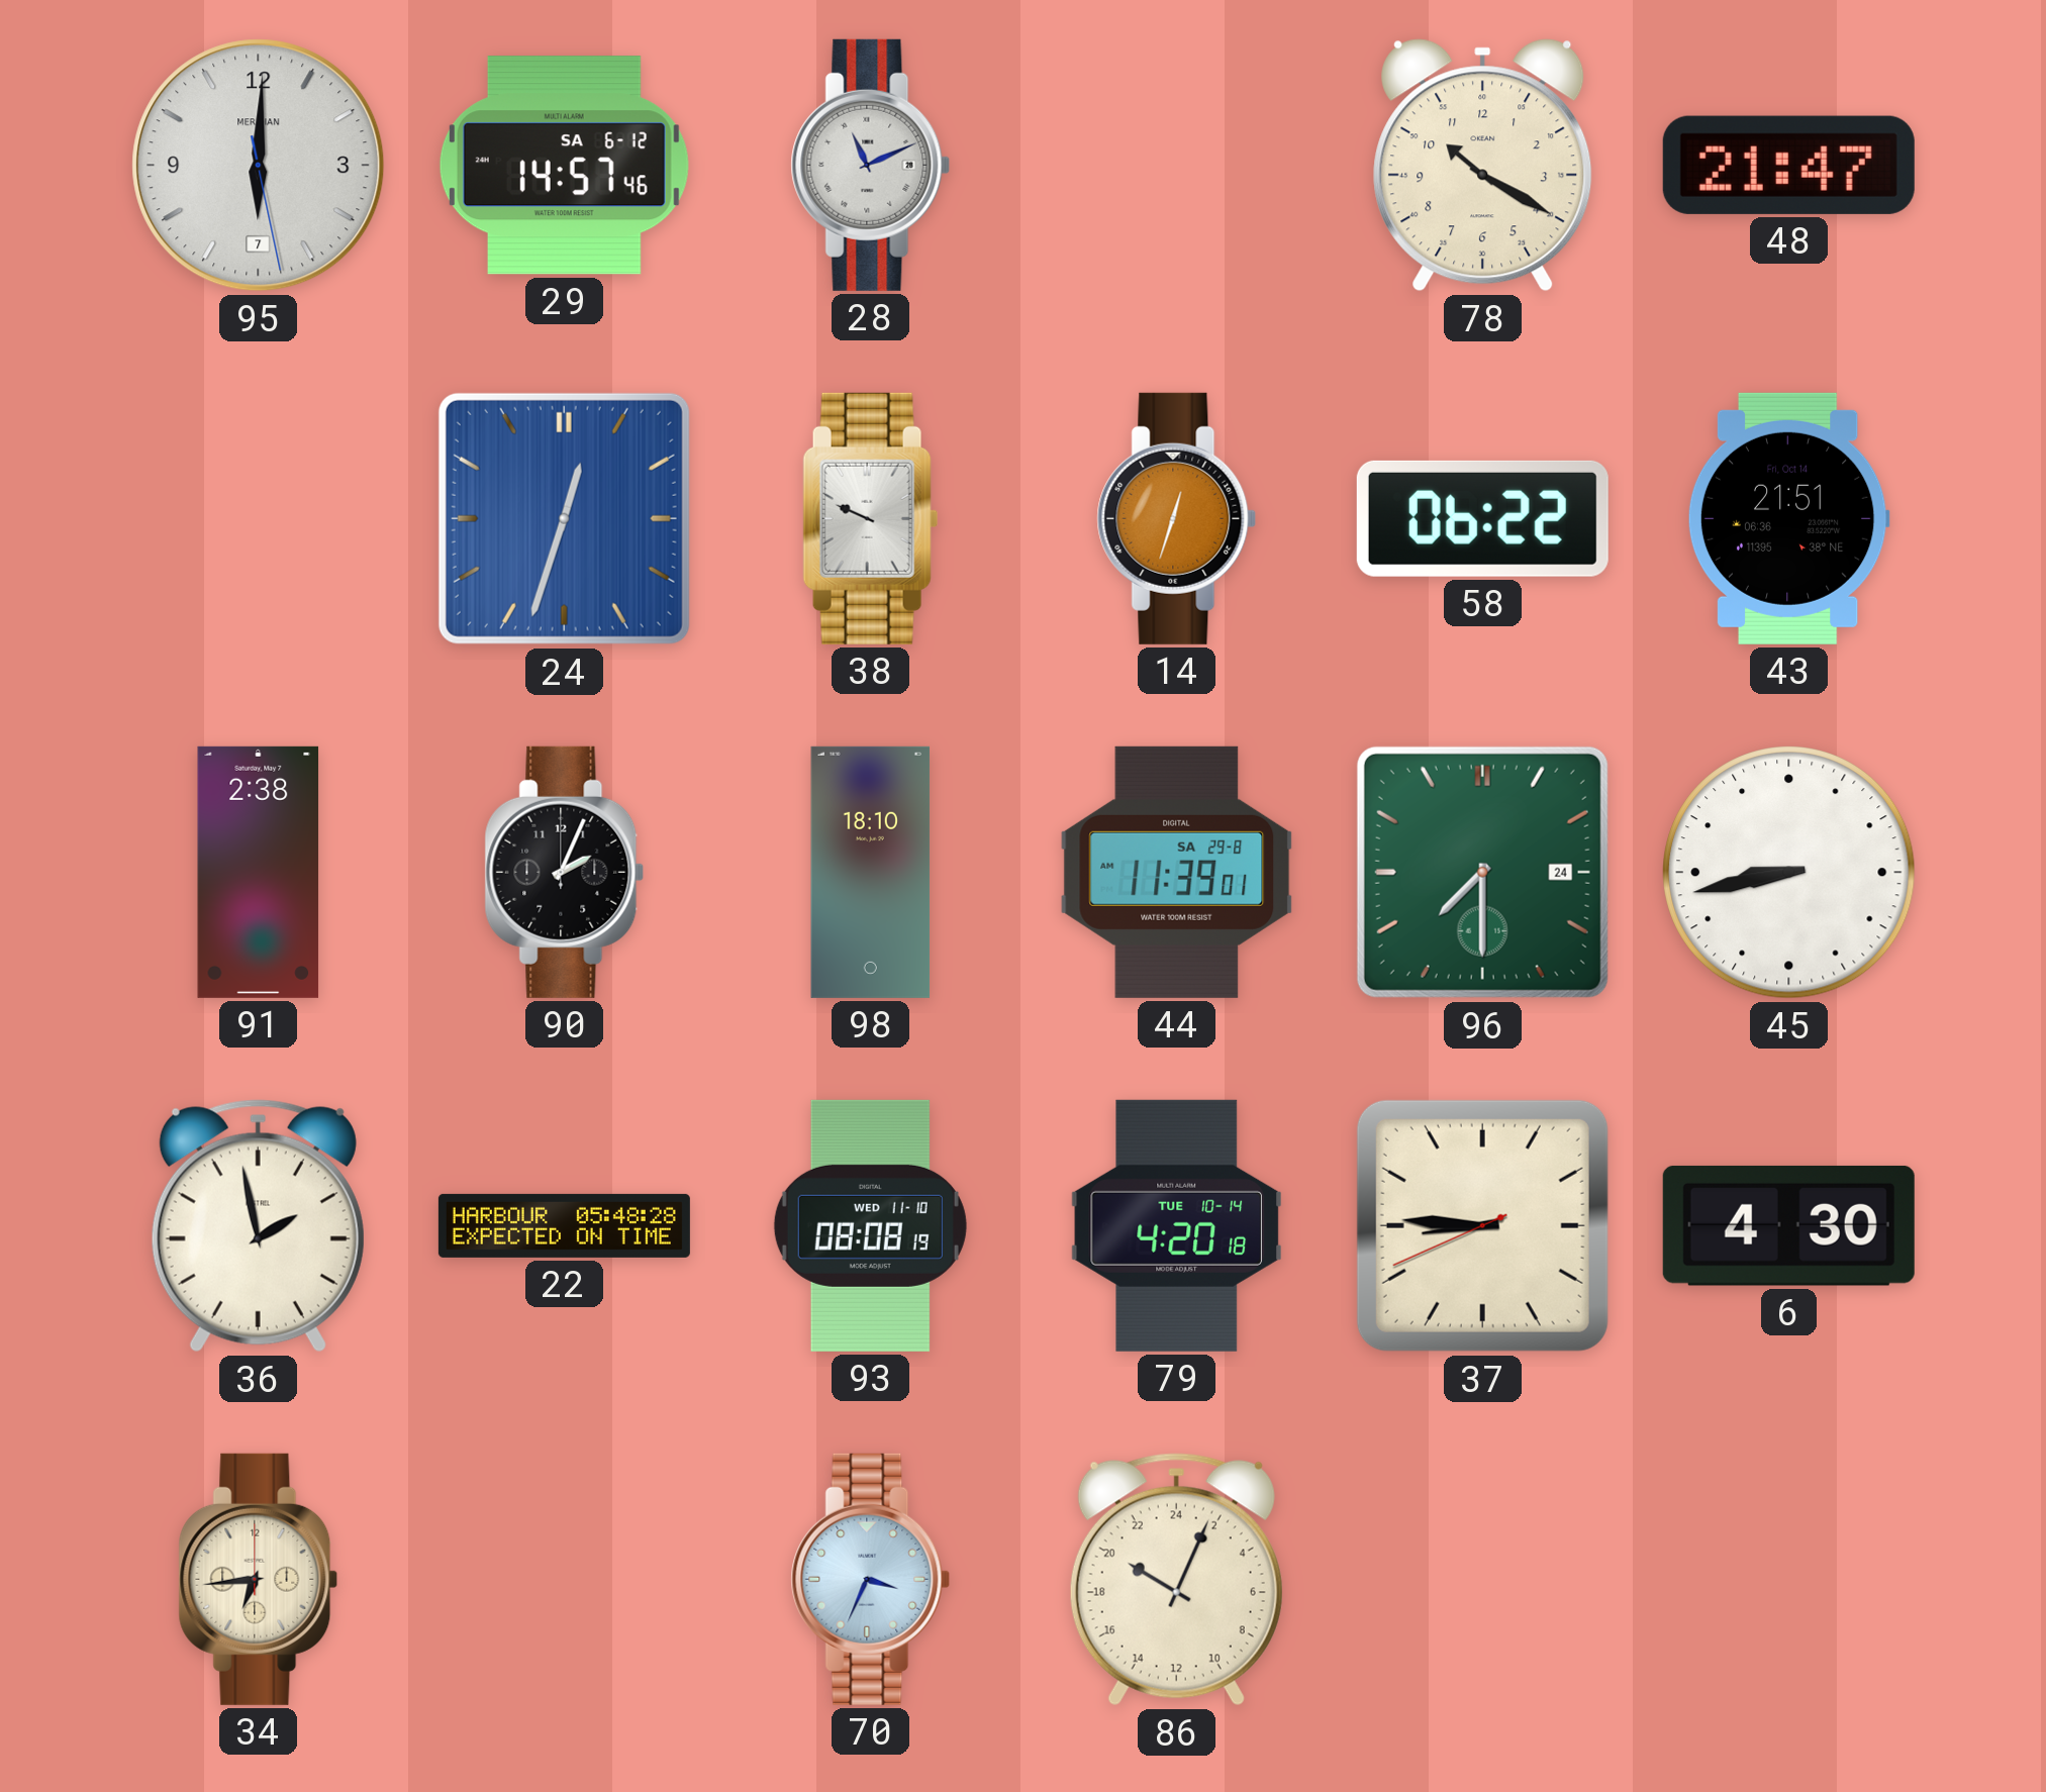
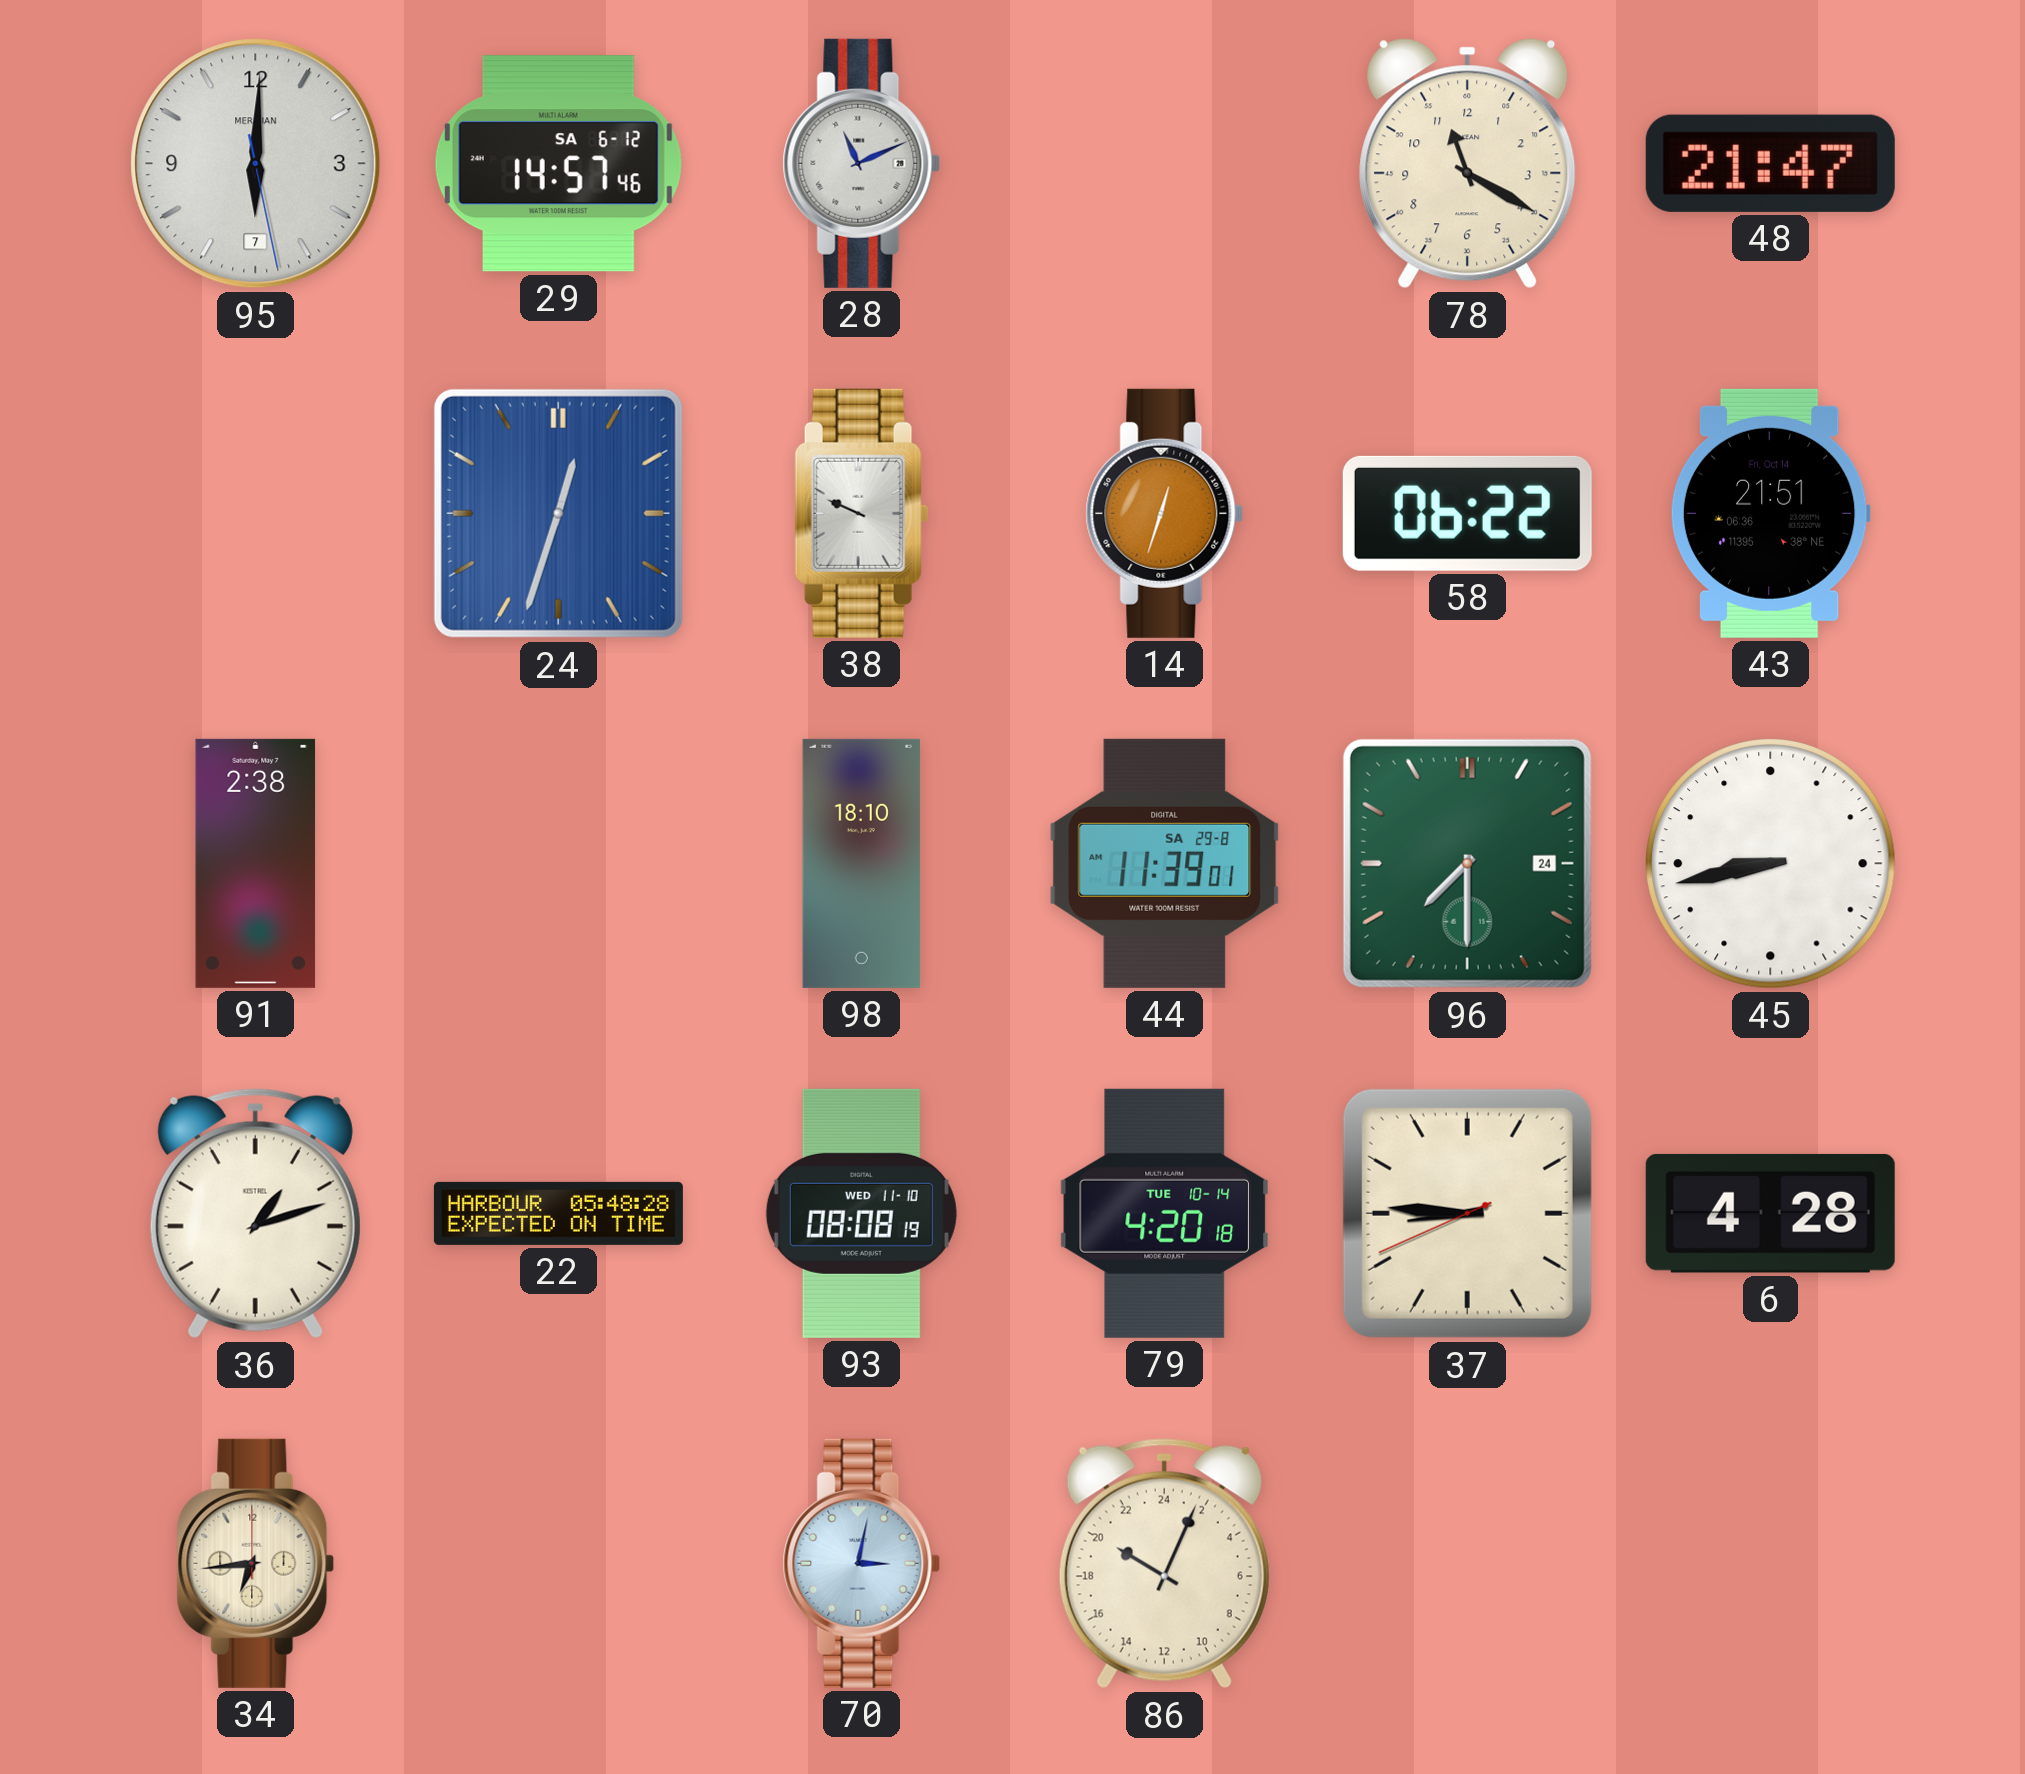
78: 10:20 -> 11:20
90: 2:04 -> none
36: 1:58 -> 1:12
6: 4:30 -> 4:28
70: 3:34 -> 3:02
